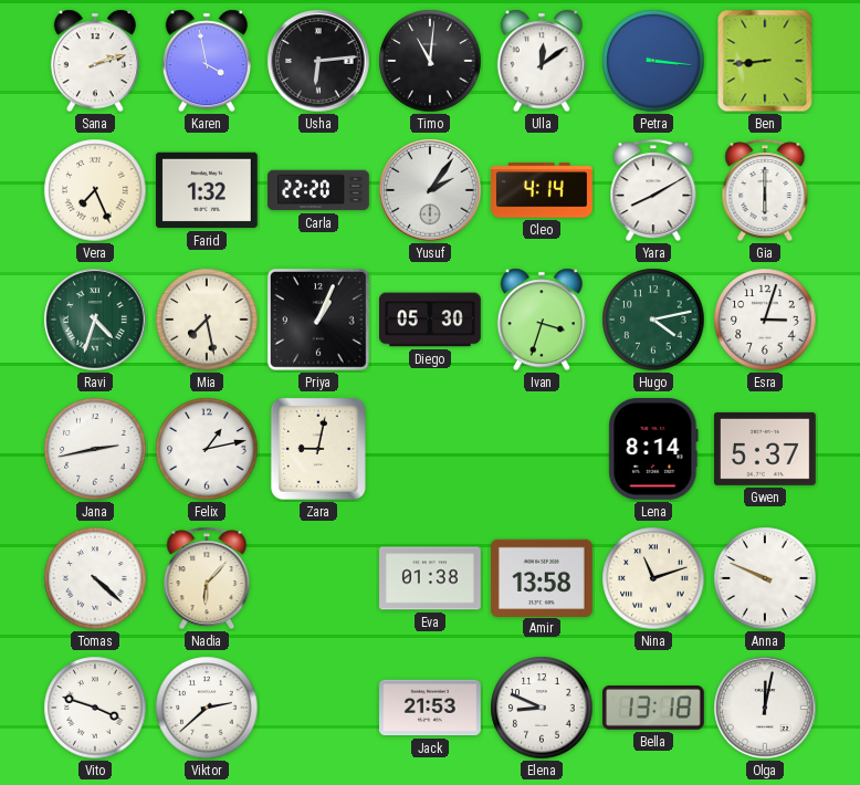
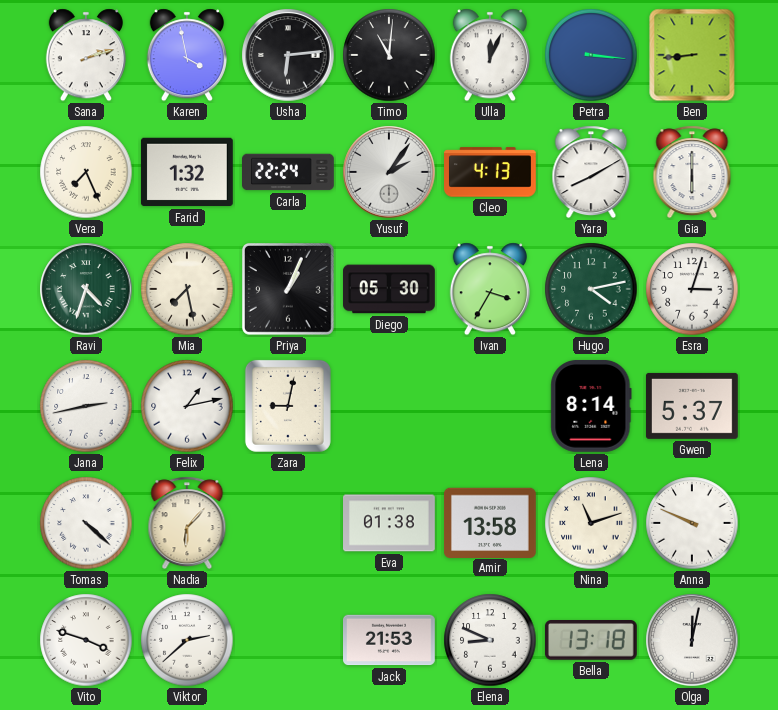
Ulla: 12:09 -> 12:04
Carla: 22:20 -> 22:24
Cleo: 4:14 -> 4:13
Ivan: 3:33 -> 3:35
